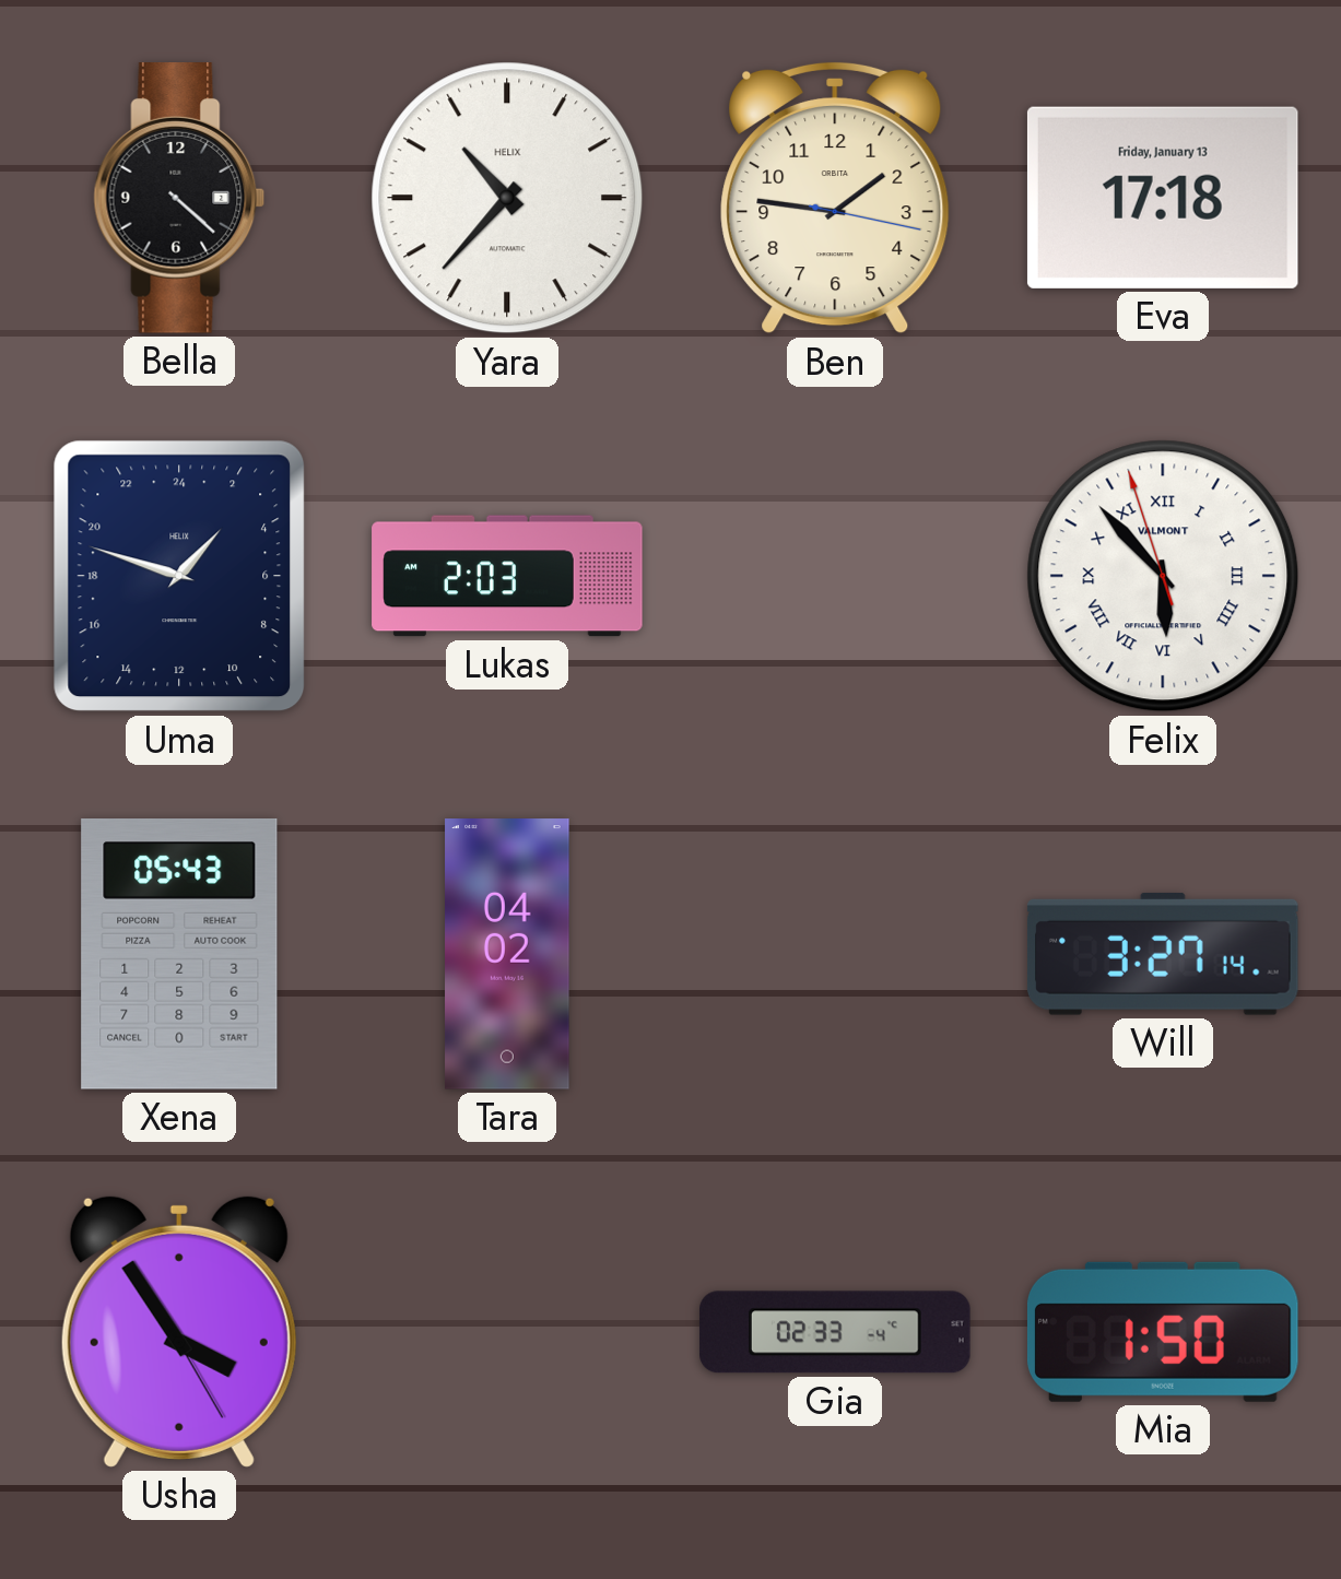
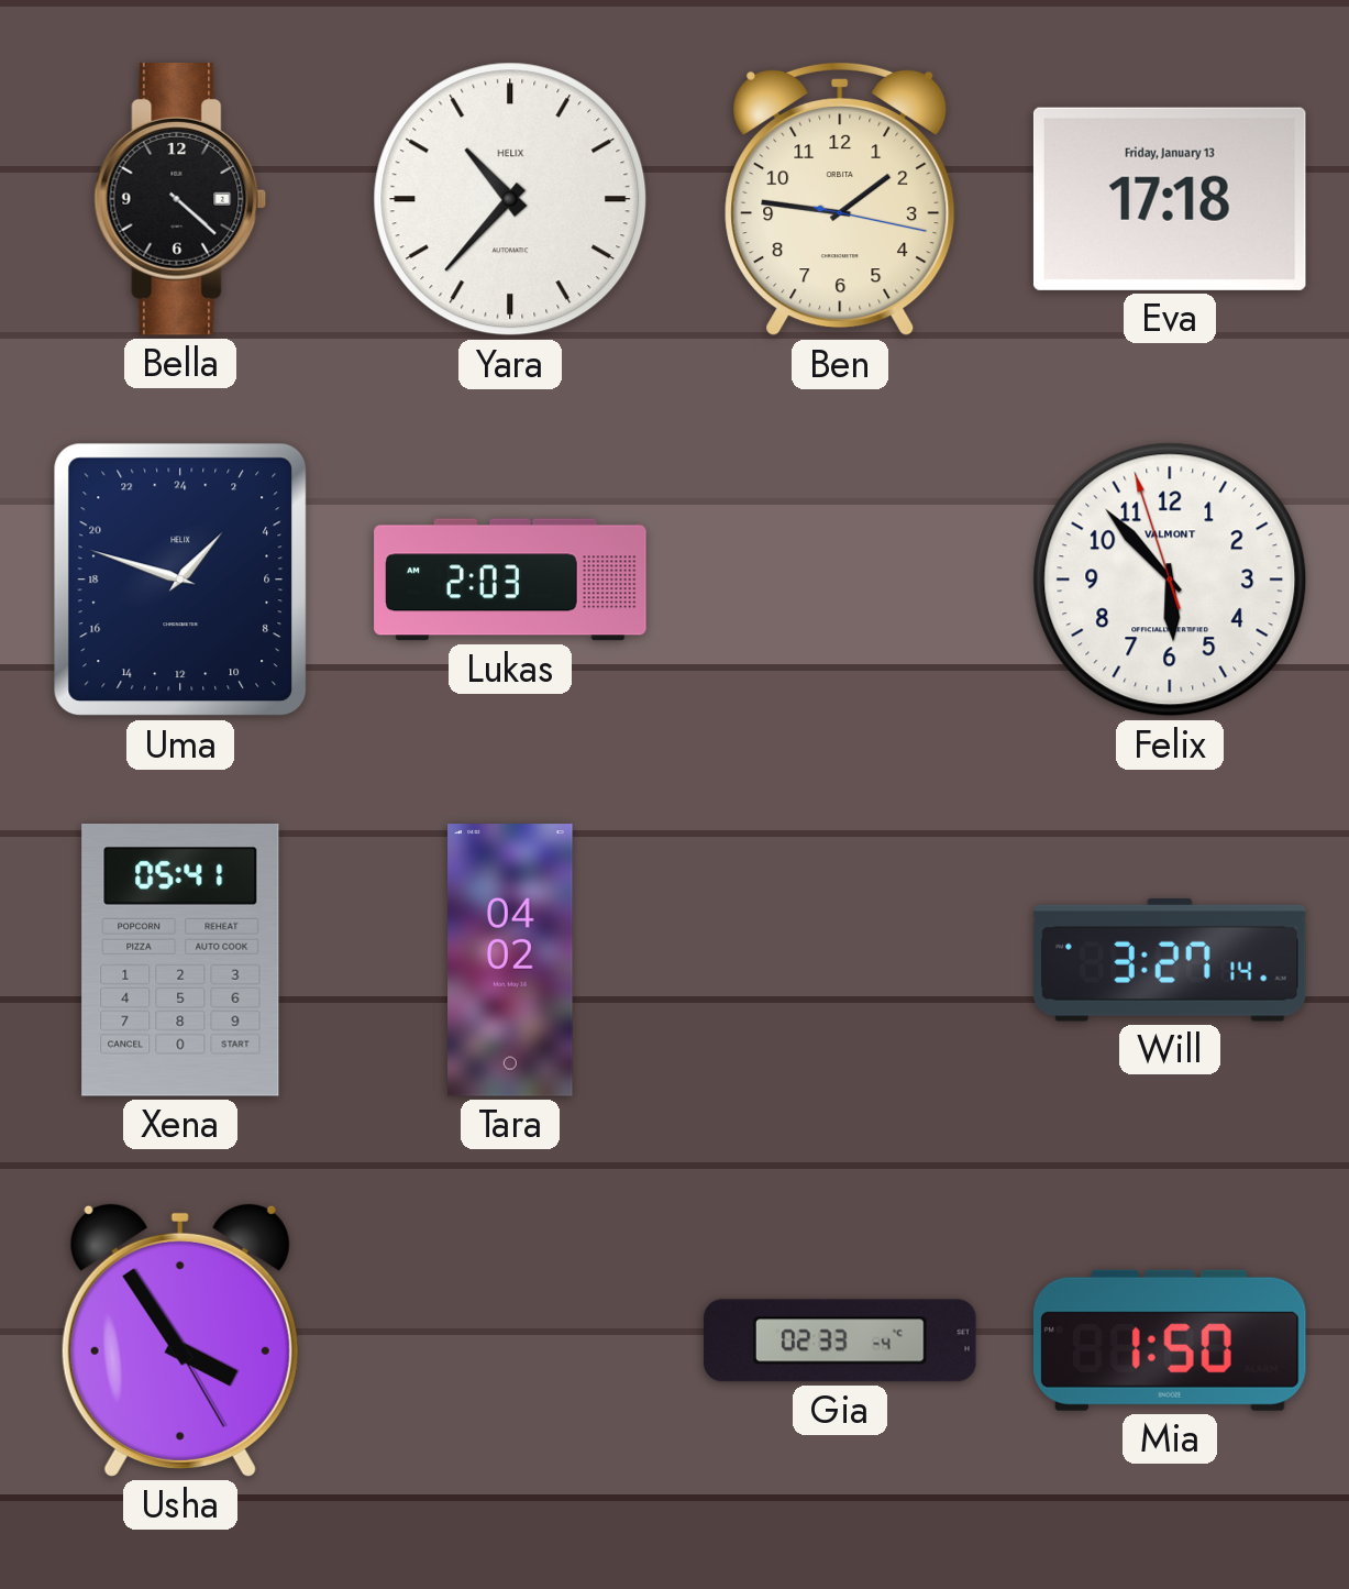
Felix numerals: Roman -> Arabic
Xena: 05:43 -> 05:41
